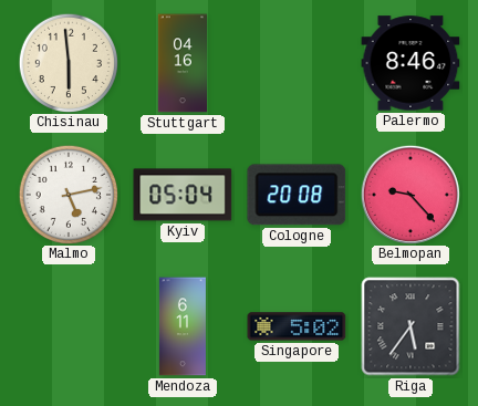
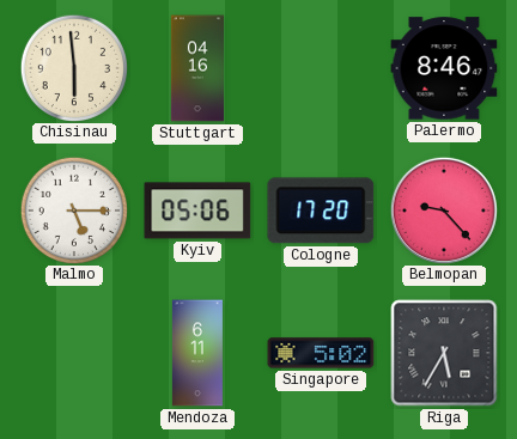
Malmo: 5:13 -> 5:15
Kyiv: 05:04 -> 05:06
Cologne: 20:08 -> 17:20
Riga: 5:36 -> 5:35
